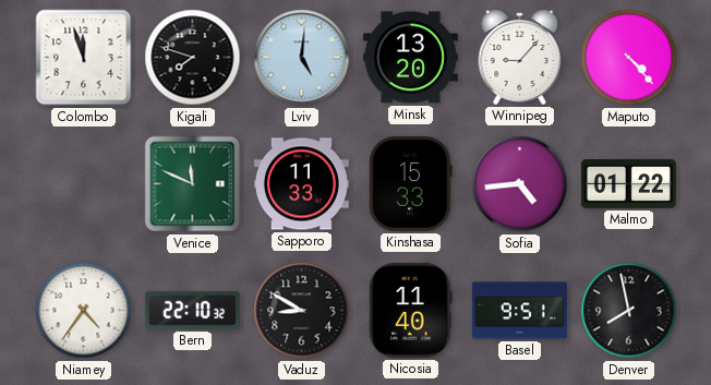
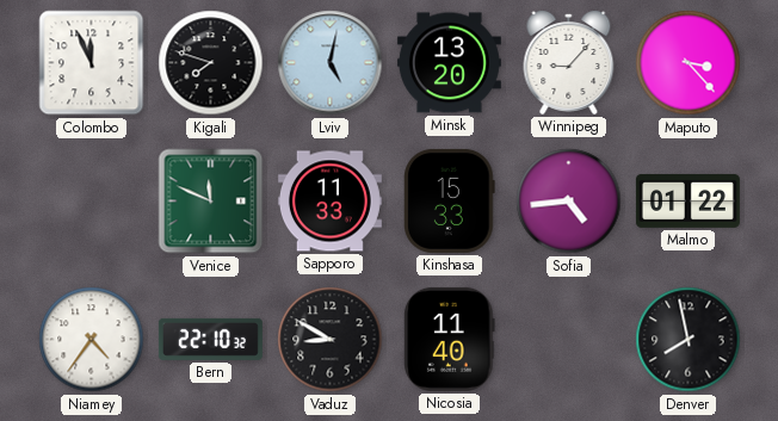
Colombo: 11:57 -> 11:56
Lviv: 5:01 -> 5:02
Maputo: 4:23 -> 3:23
Basel: 9:51 -> none
